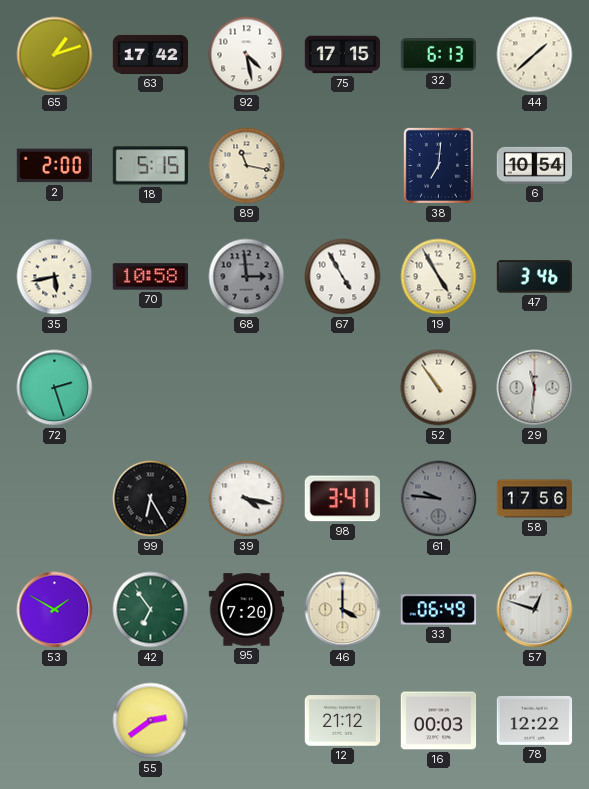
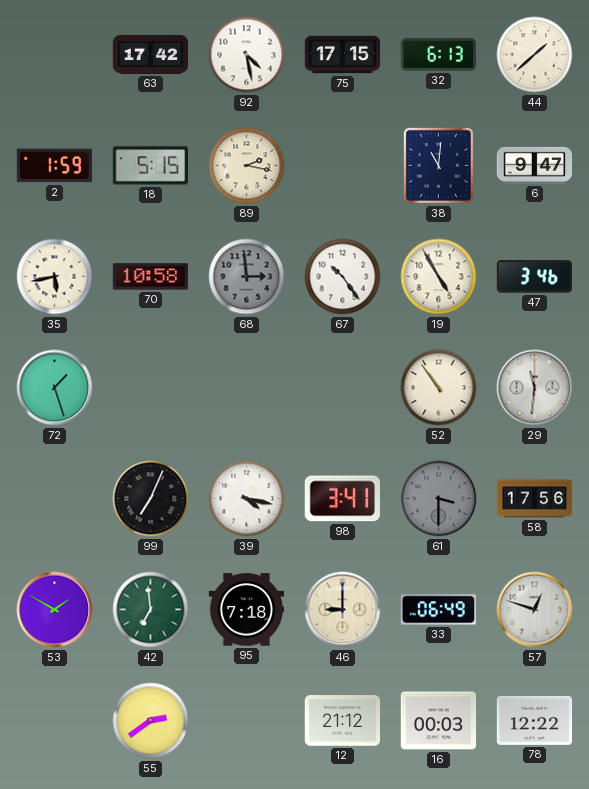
65: 1:12 -> none
2: 2:00 -> 1:59
89: 11:17 -> 2:17
38: 7:01 -> 11:01
6: 10:54 -> 9:47
67: 4:55 -> 10:24
72: 2:27 -> 1:27
99: 6:25 -> 7:04
61: 9:46 -> 3:30
42: 6:54 -> 6:59
95: 7:20 -> 7:18
46: 4:00 -> 9:00
